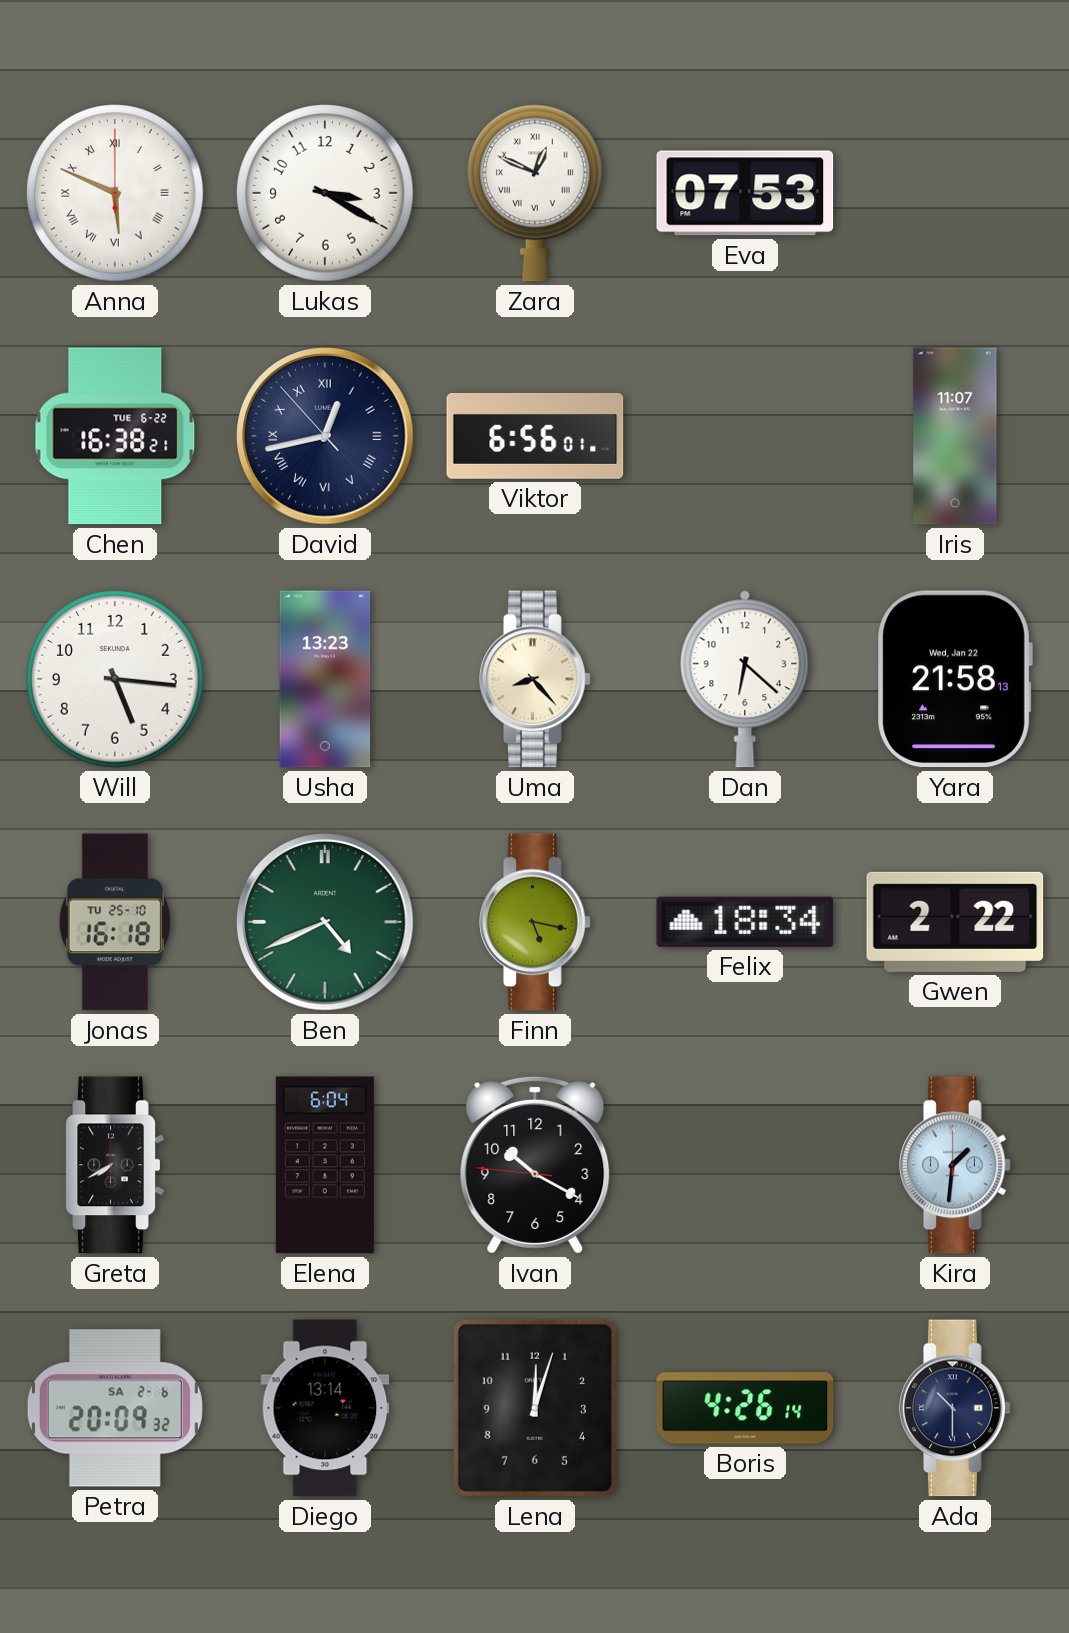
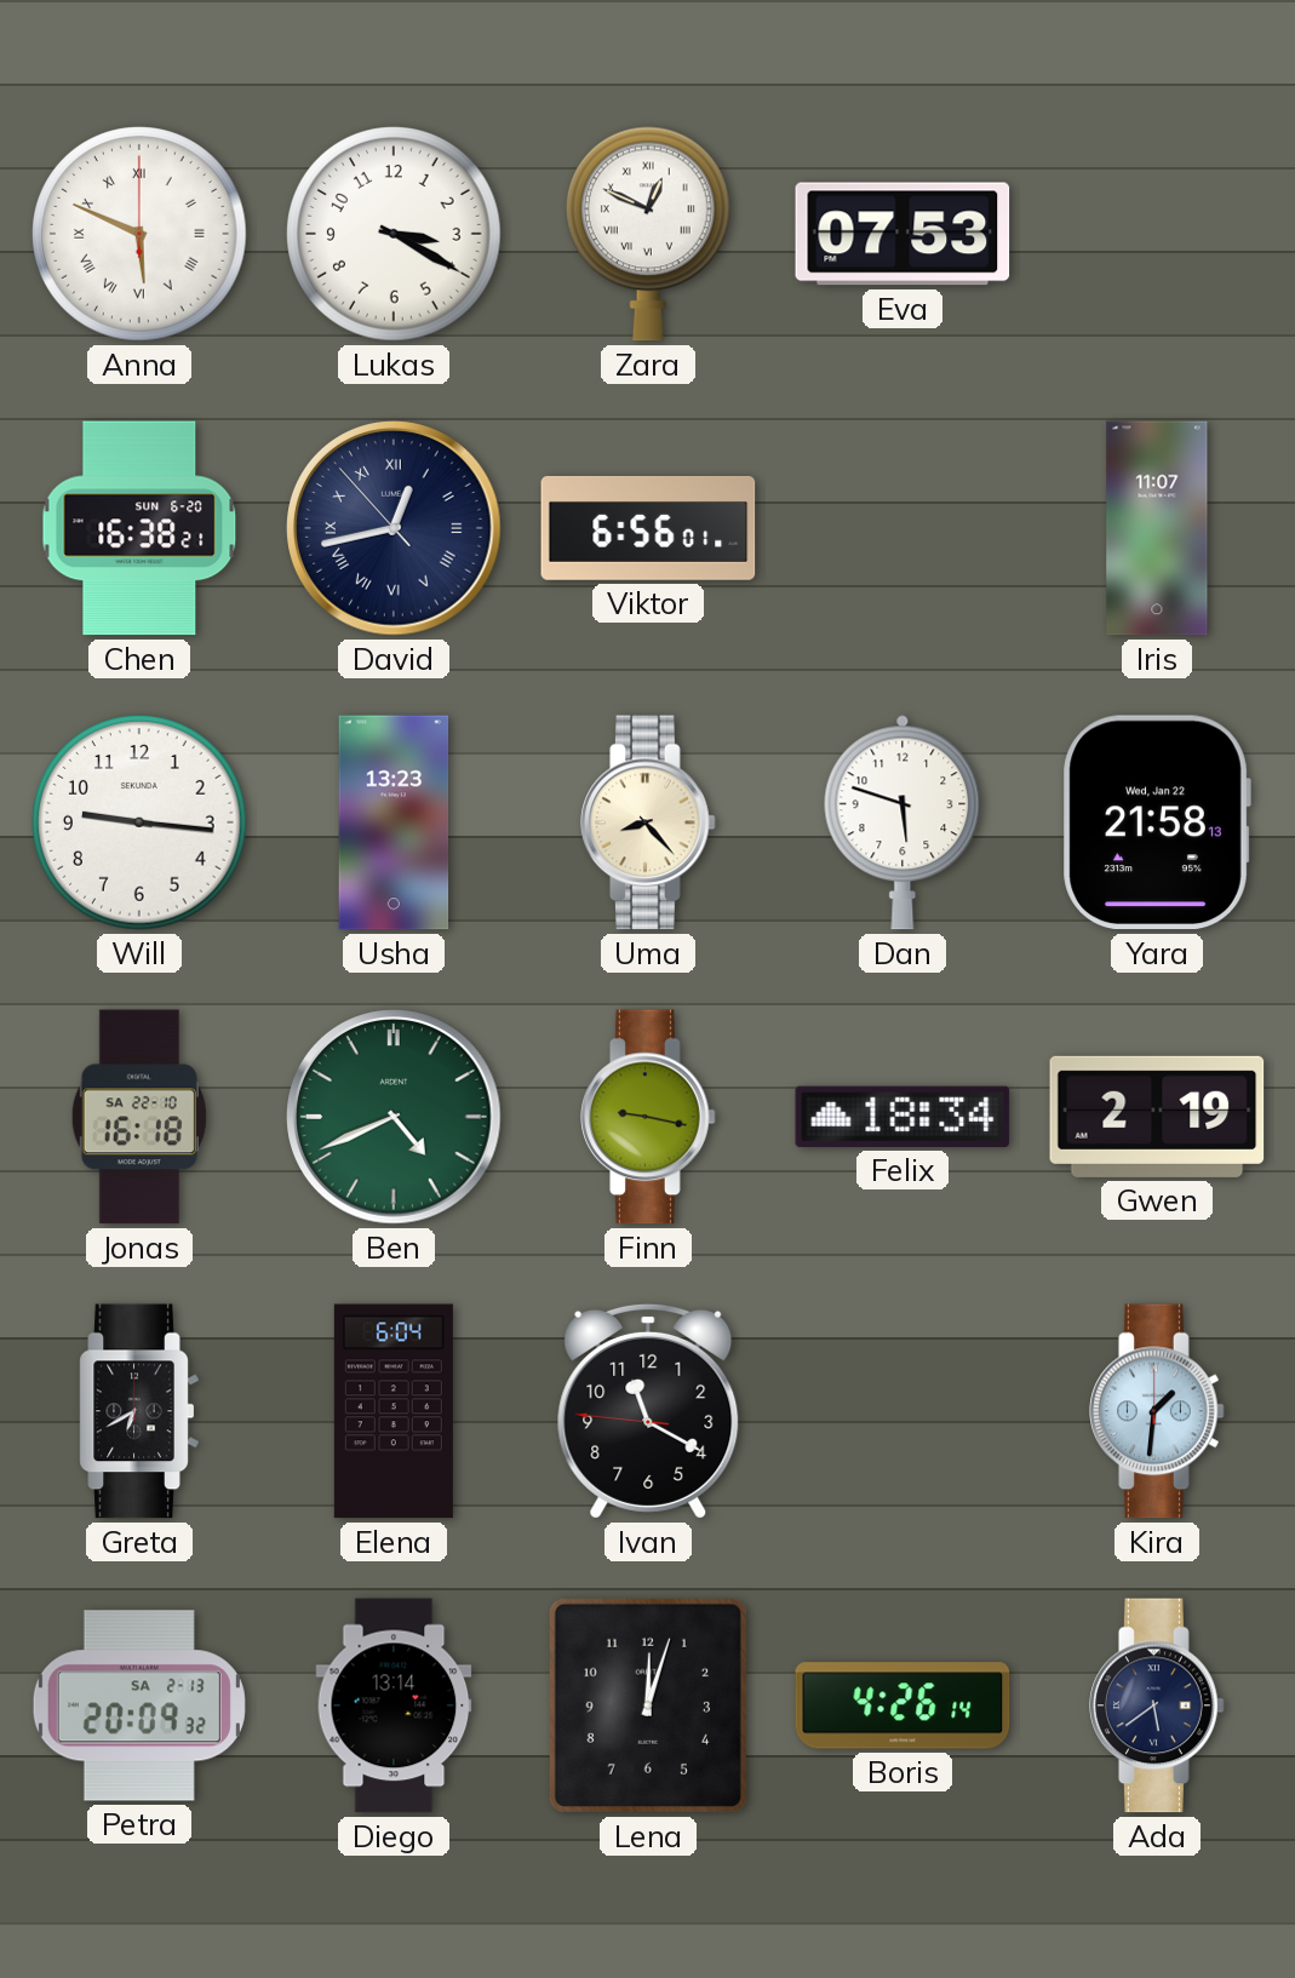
Chen date: TUE 6-22 -> SUN 6-20
Will: 5:16 -> 9:16
Dan: 6:22 -> 5:48
Jonas date: TU 25-10 -> SA 22-10
Finn: 5:17 -> 9:17
Gwen: 2:22 -> 2:19
Greta: 7:40 -> 6:40
Ivan: 10:19 -> 11:19
Petra date: SA 2-6 -> SA 2-13
Ada: 10:30 -> 5:39
